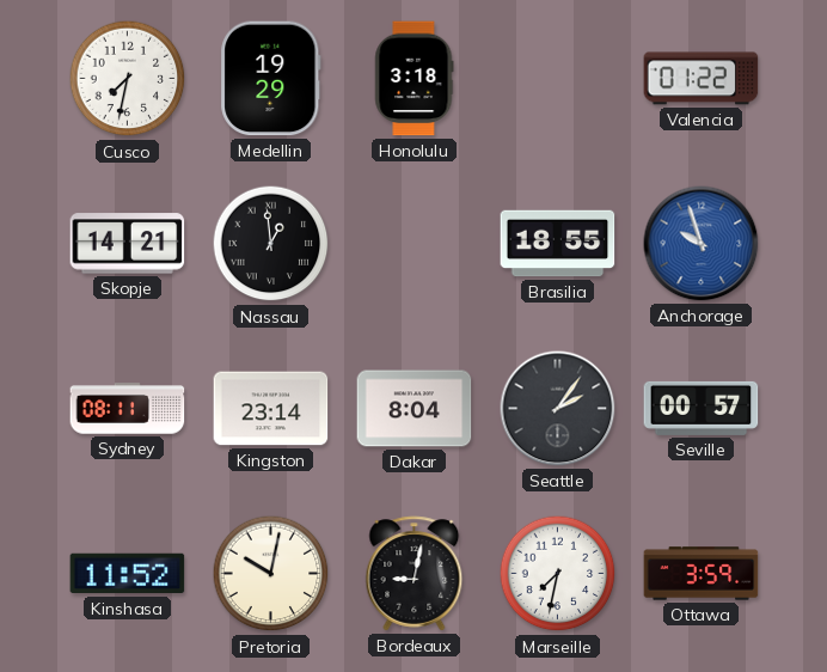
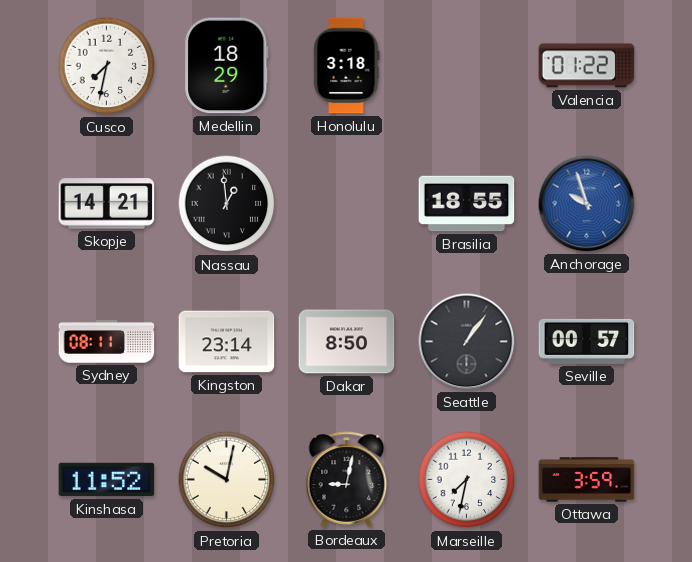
Medellin: 19:29 -> 18:29
Dakar: 8:04 -> 8:50
Seattle: 2:06 -> 1:06
